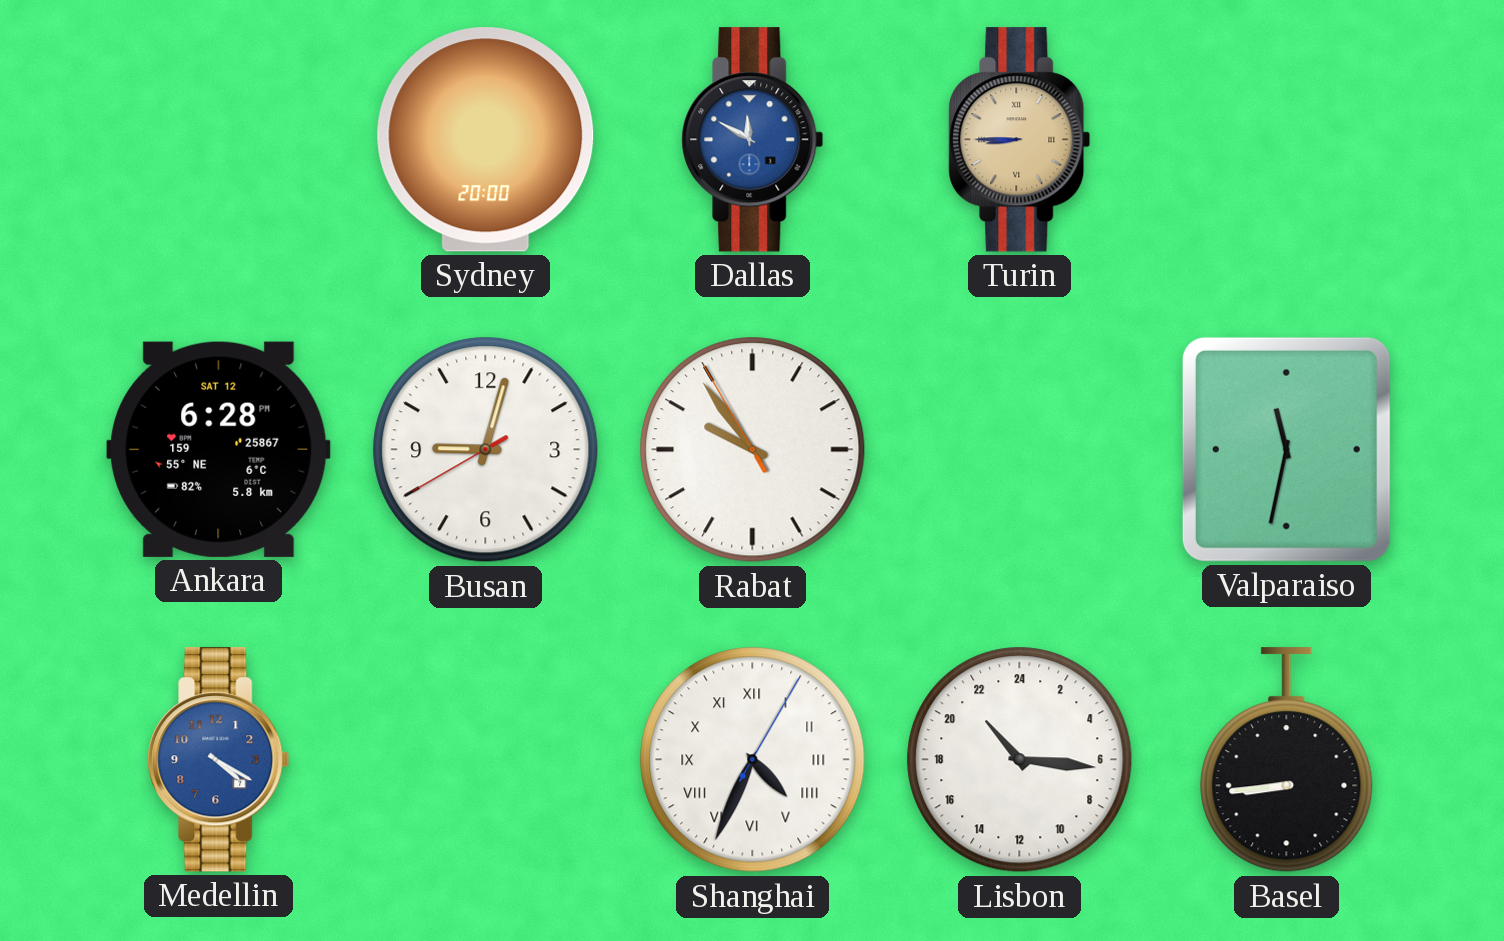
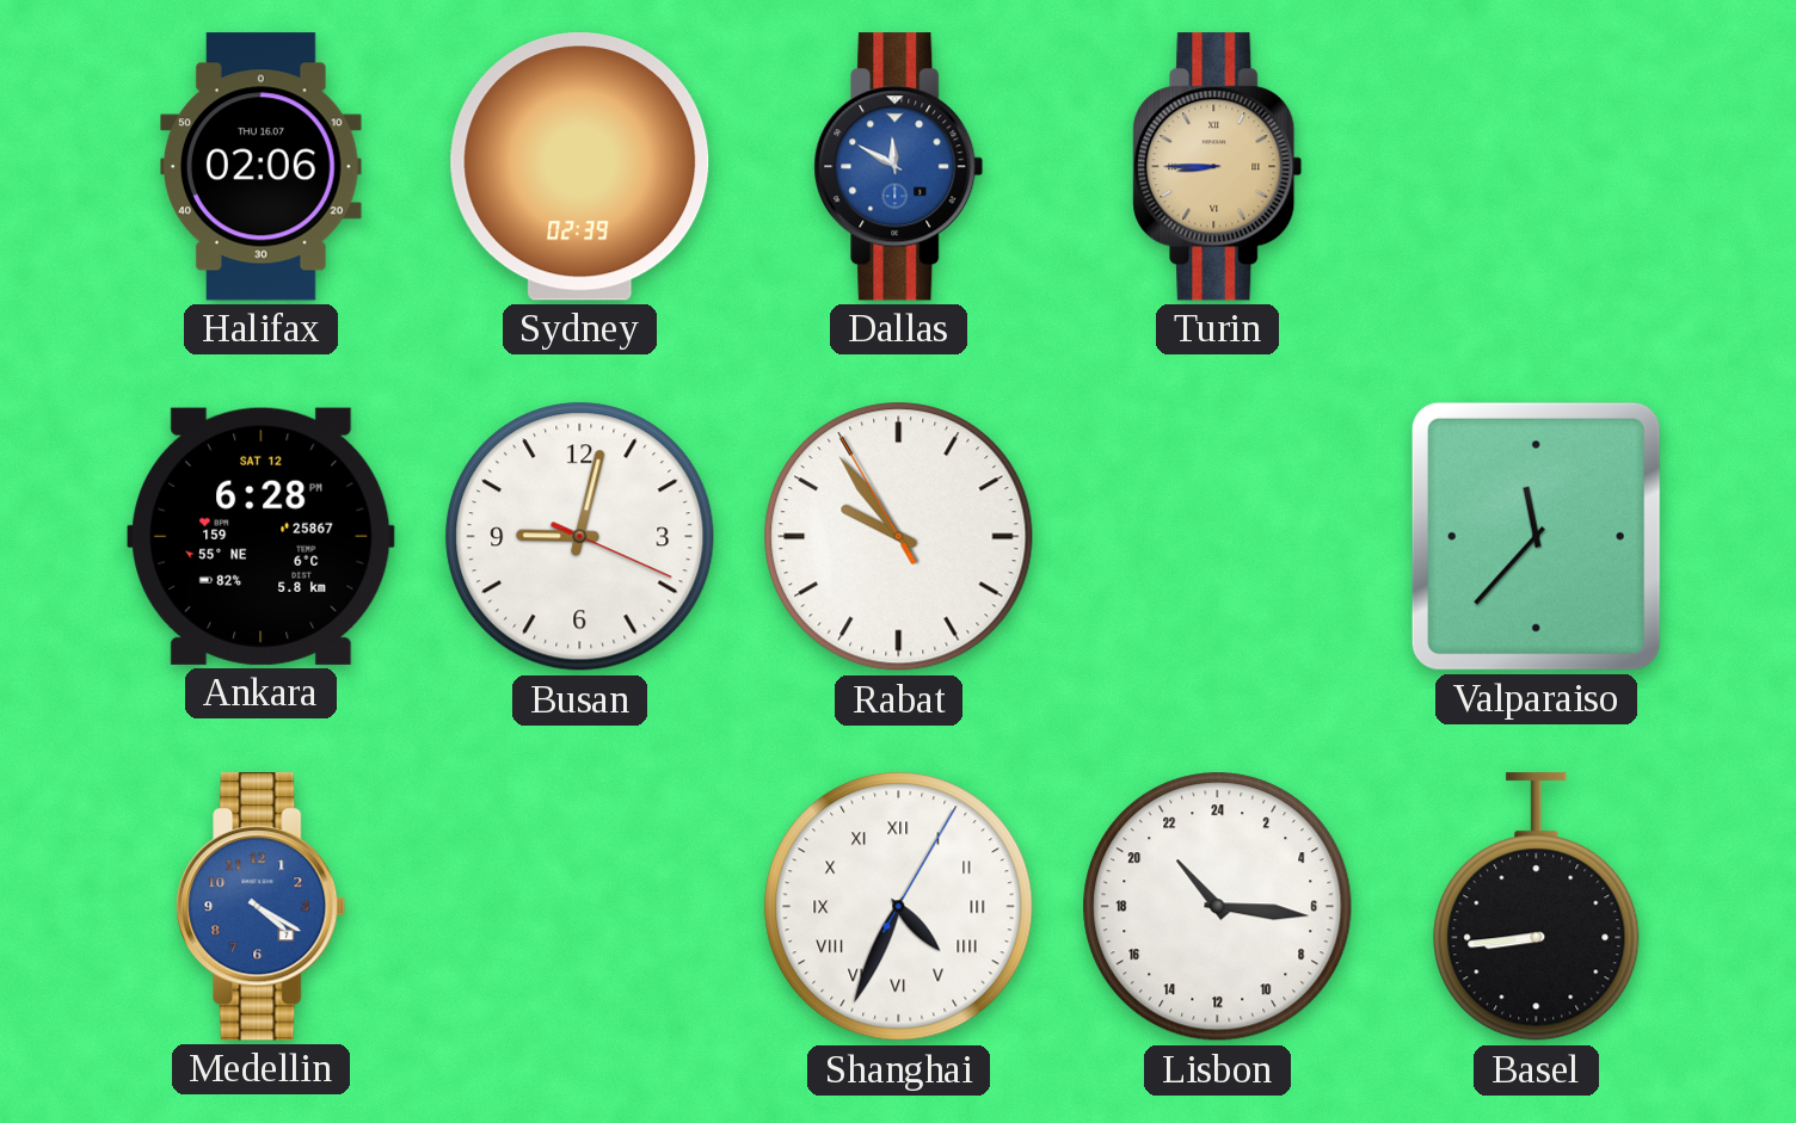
Halifax: none -> 02:06
Sydney: 20:00 -> 02:39
Busan: 9:02:40 -> 9:02:19
Valparaiso: 11:32 -> 11:37
